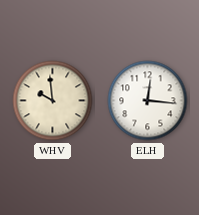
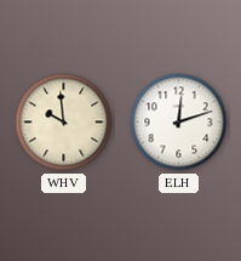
ELH: 12:16 -> 12:12
